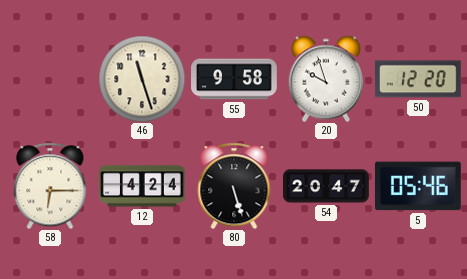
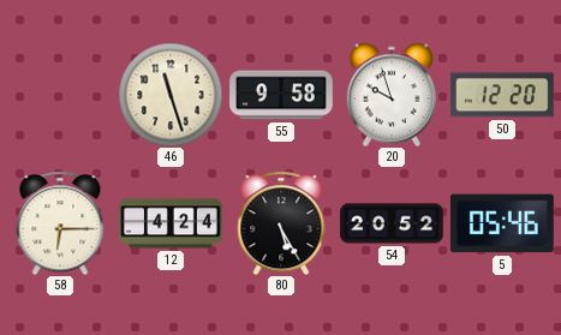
80: 5:27 -> 5:25
54: 20:47 -> 20:52
